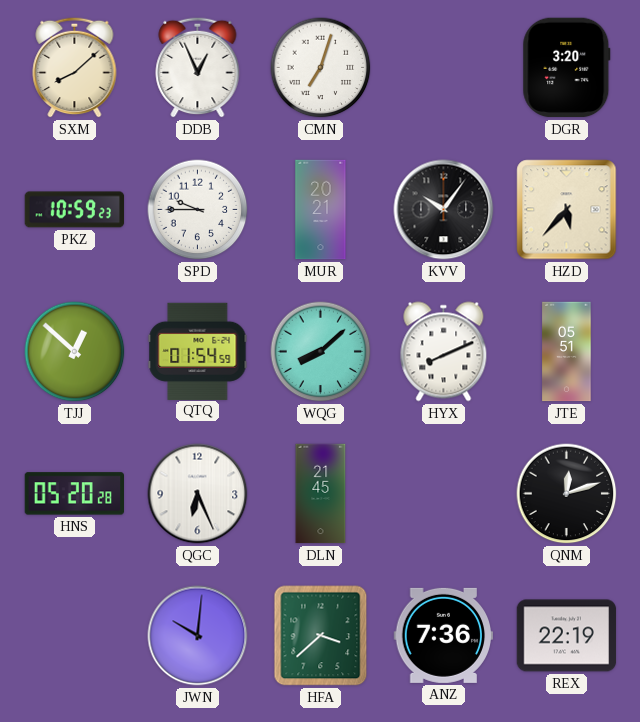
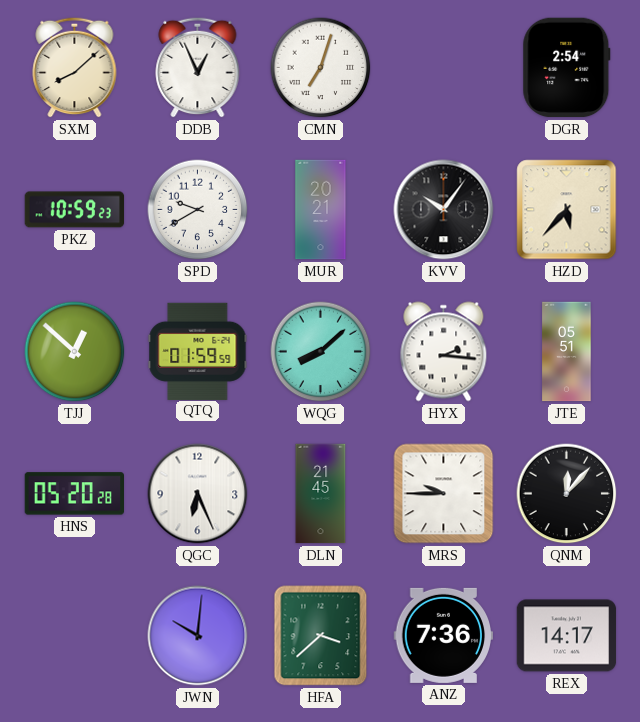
DGR: 3:20 -> 2:54
SPD: 9:45 -> 9:40
QTQ: 01:54 -> 01:59
HYX: 8:11 -> 2:16
MRS: none -> 9:45
QNM: 12:12 -> 12:07
REX: 22:19 -> 14:17
